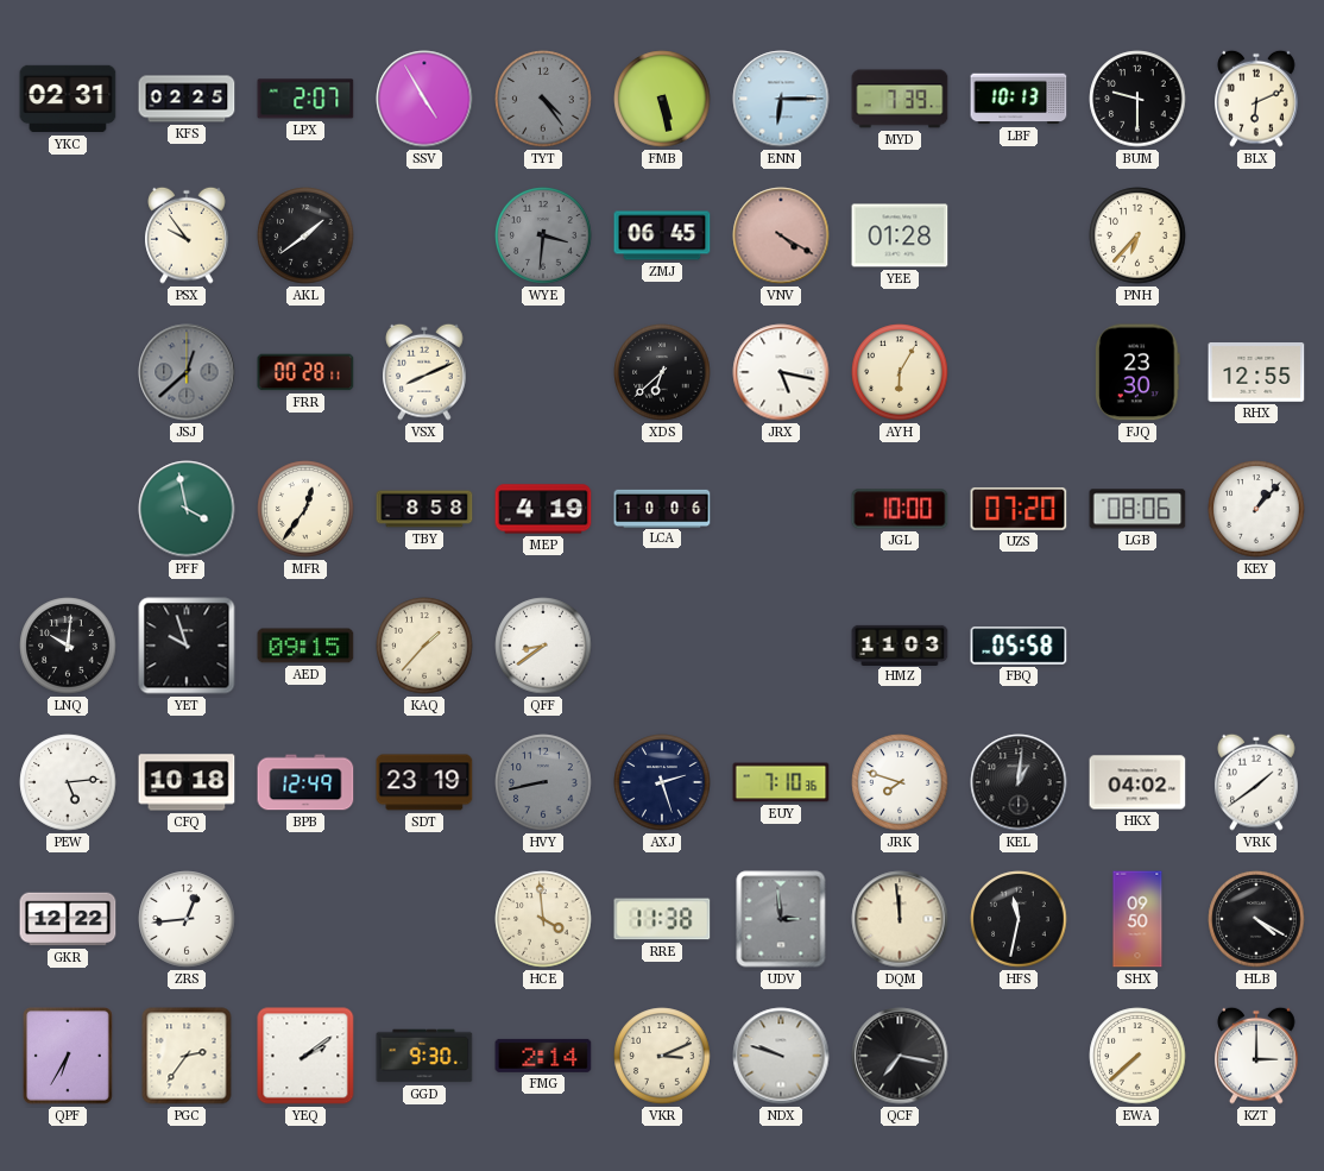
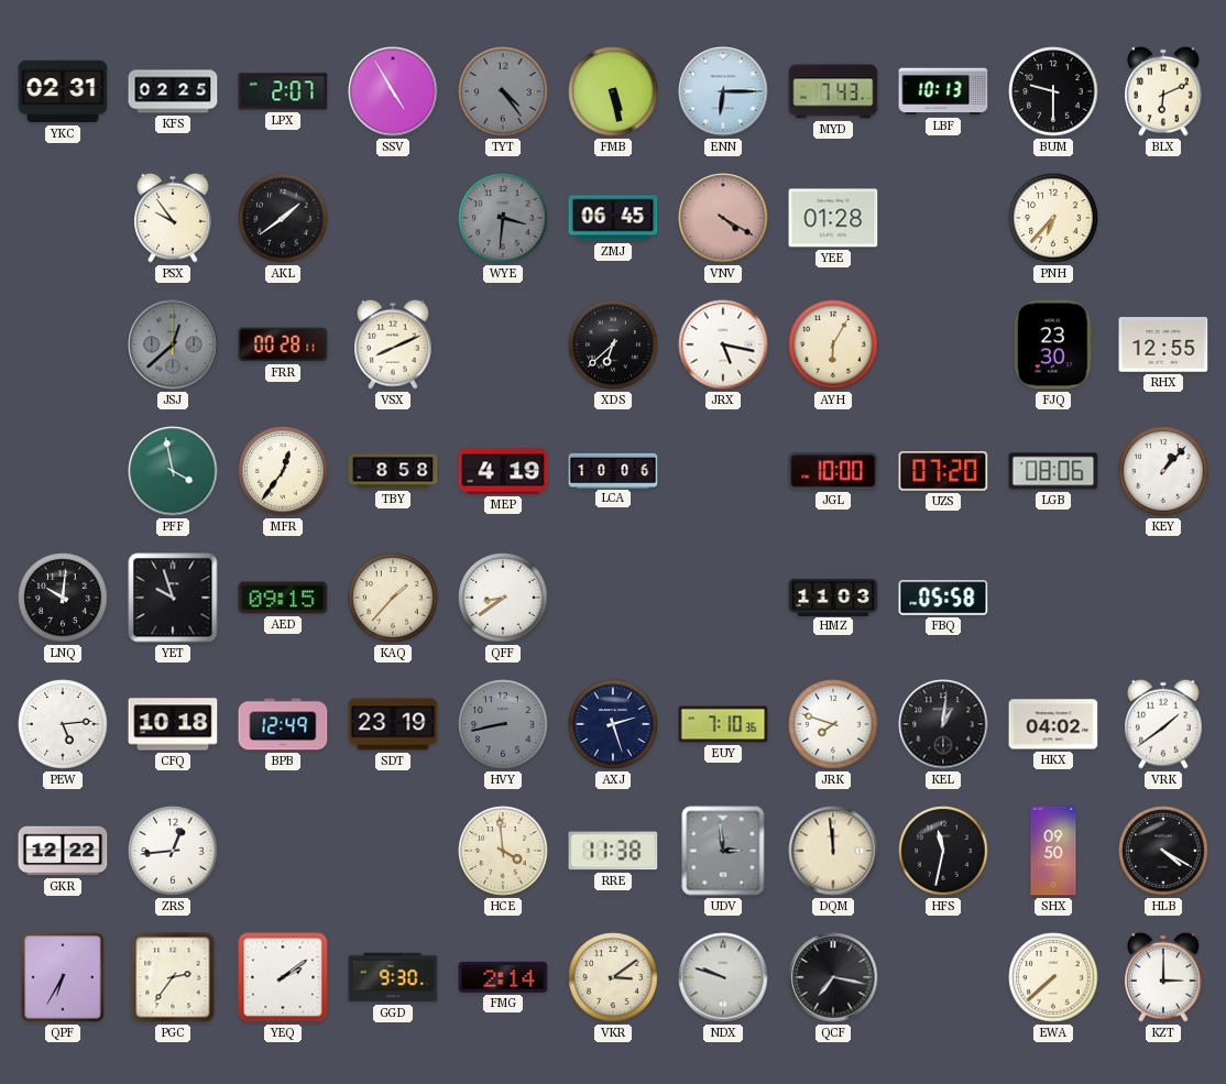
MYD: 7:39 -> 7:43
VKR: 3:11 -> 3:09
